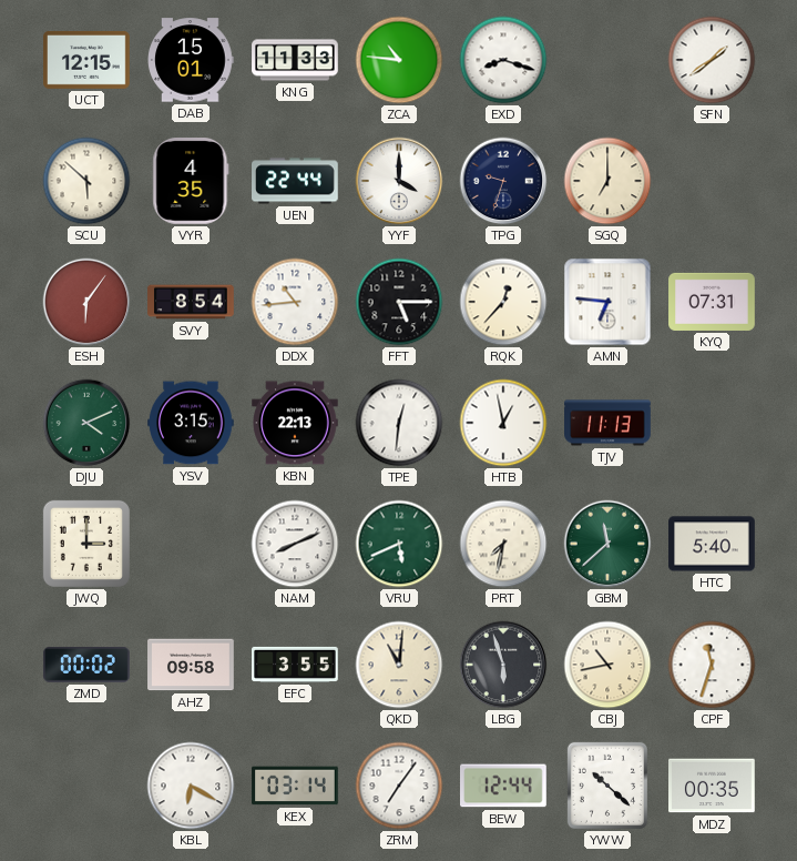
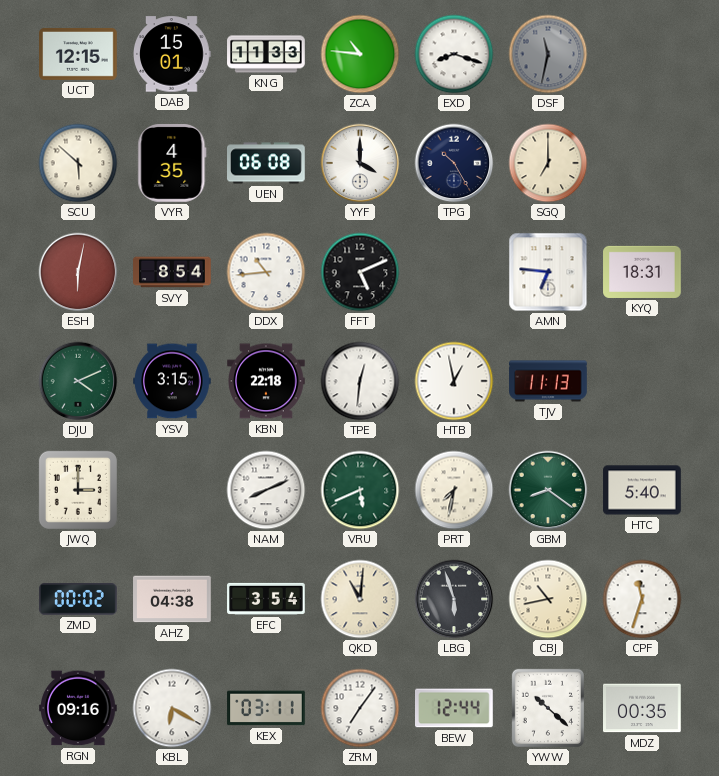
DSF: none -> 11:32
SFN: 1:39 -> none
UEN: 22:44 -> 06:08
TPG: 9:33 -> 10:25
ESH: 6:06 -> 6:02
FFT: 5:15 -> 5:11
RQK: 12:37 -> none
KYQ: 07:31 -> 18:31
KBN: 22:13 -> 22:18
GBM: 11:38 -> 8:21
AHZ: 09:58 -> 04:38
EFC: 3:55 -> 3:54
RGN: none -> 09:16
KEX: 03:14 -> 03:11
